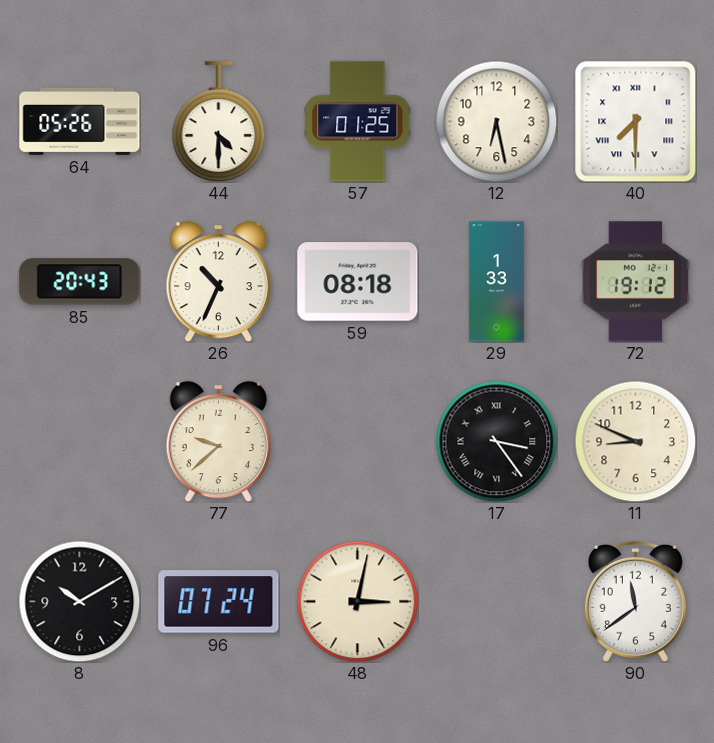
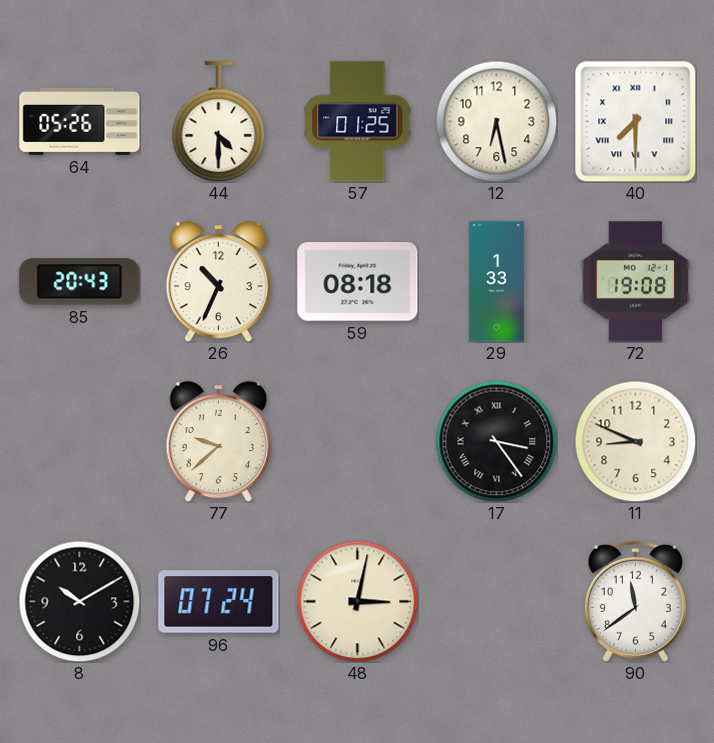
72: 19:12 -> 19:08
